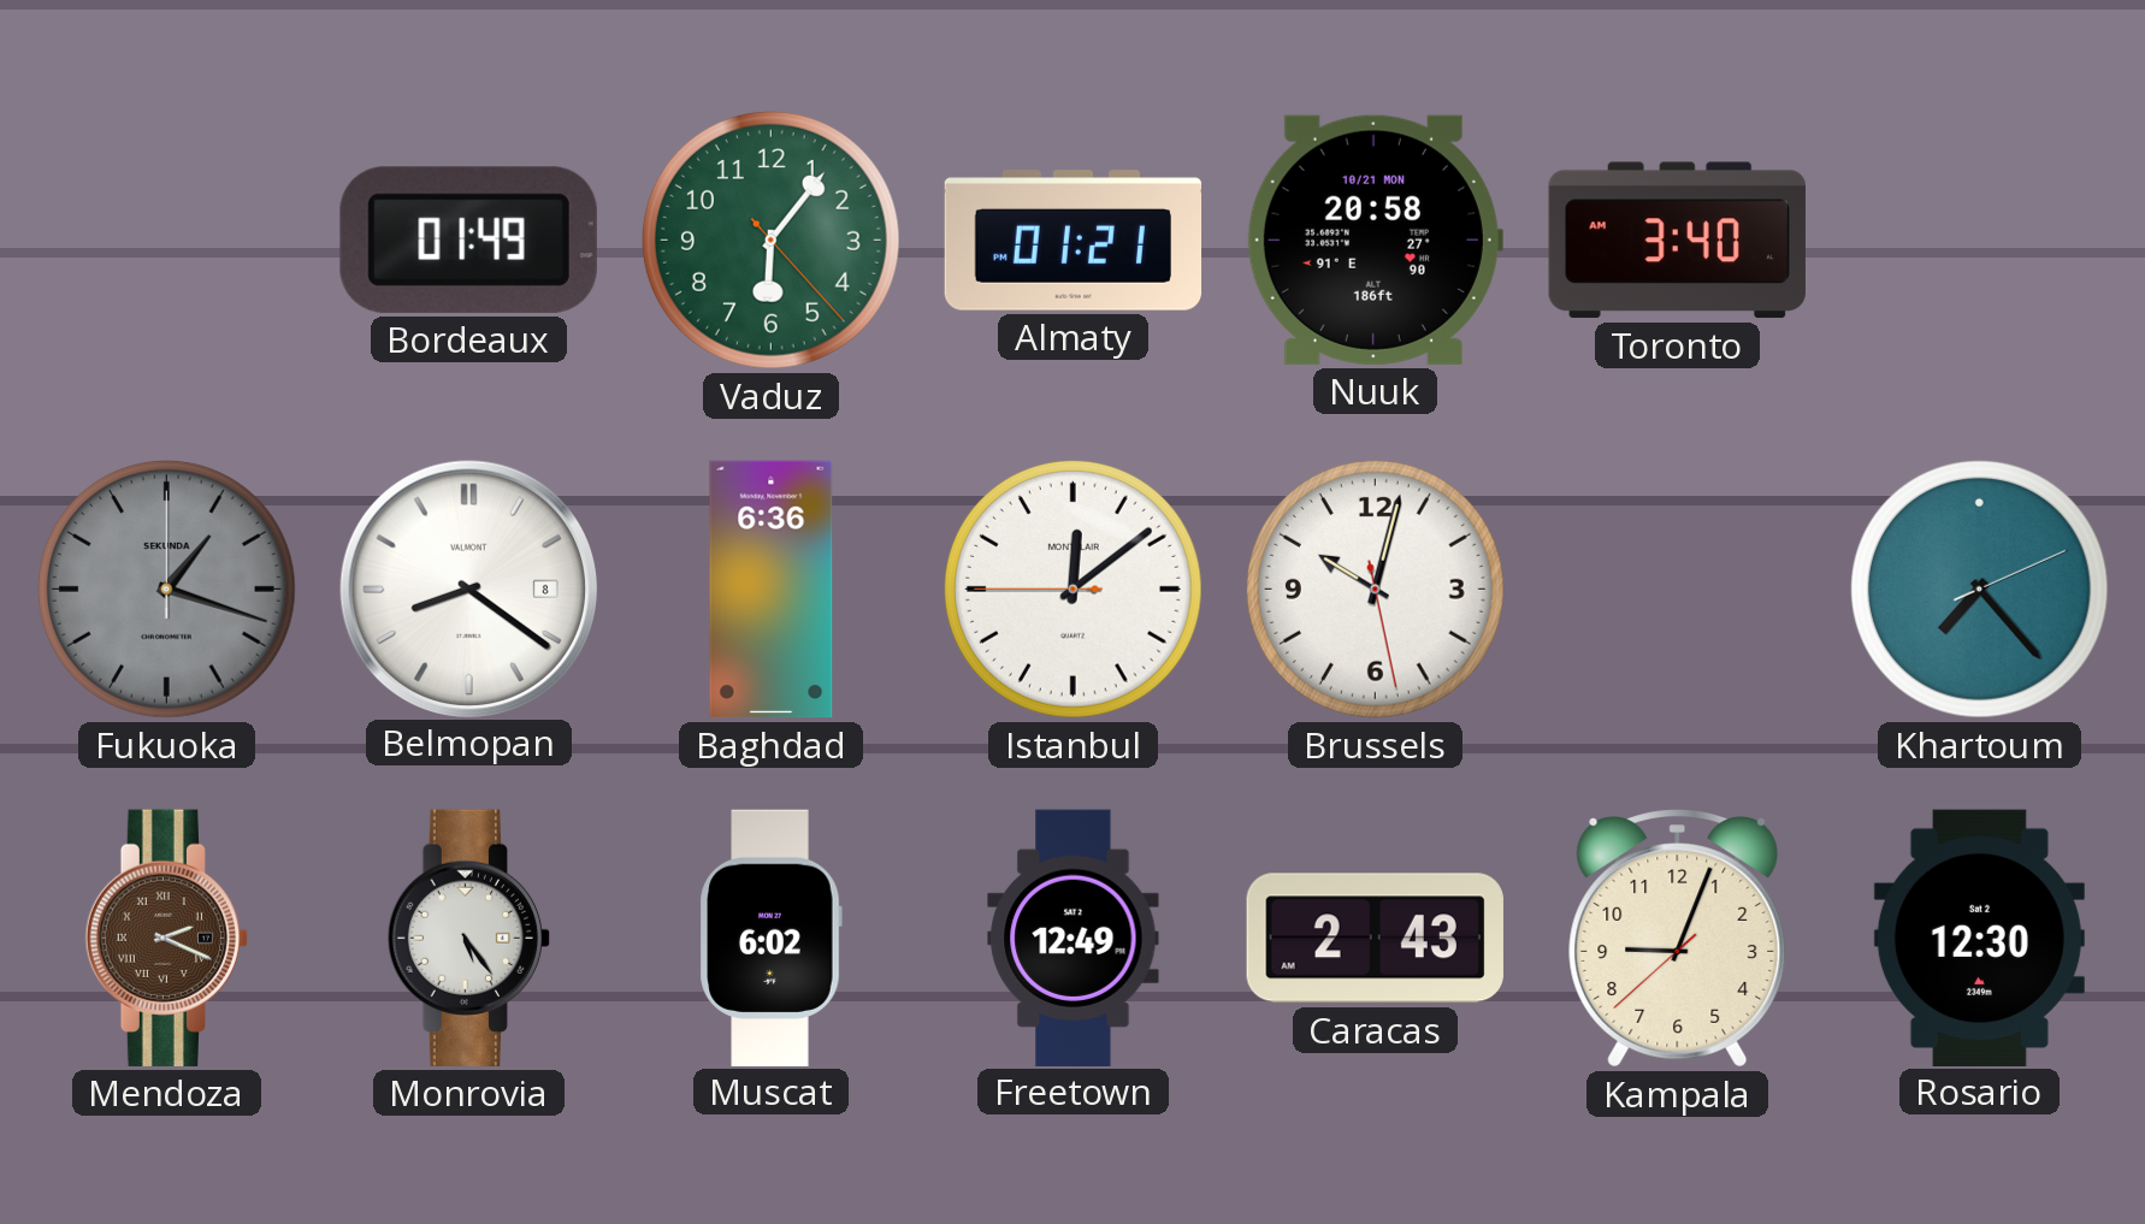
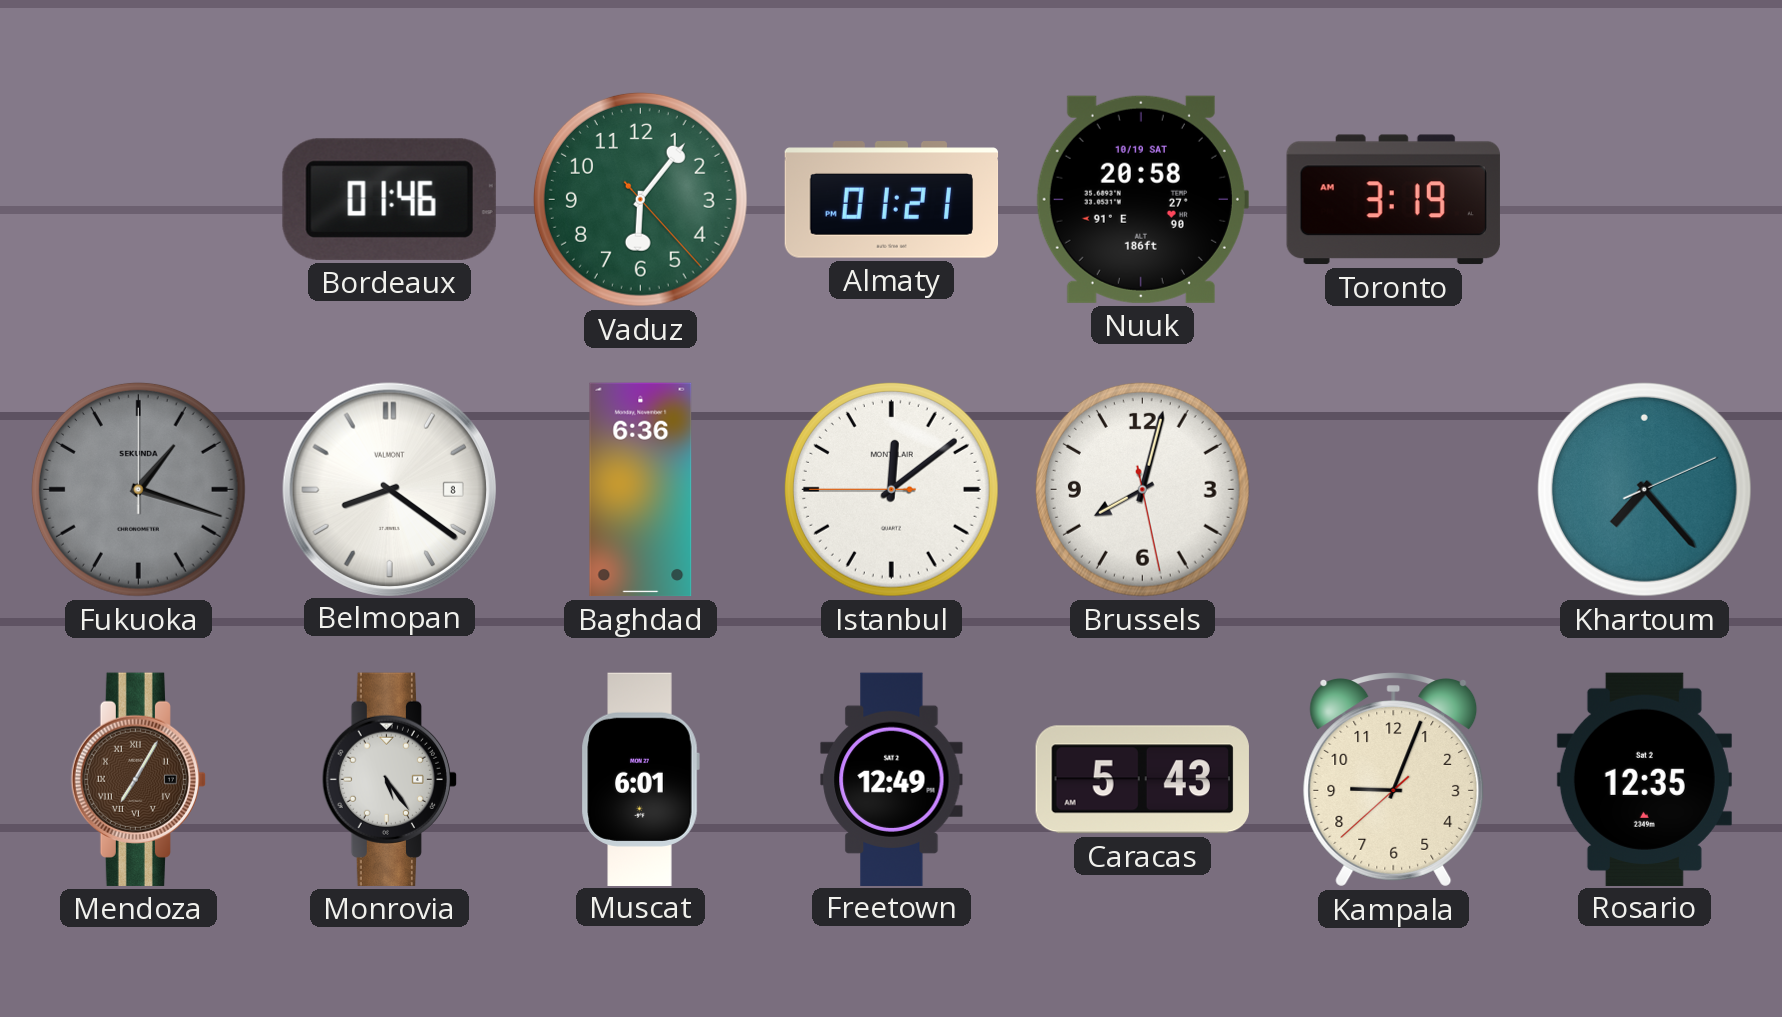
Bordeaux: 01:49 -> 01:46
Nuuk date: 10/21 MON -> 10/19 SAT
Toronto: 3:40 -> 3:19
Brussels: 10:02 -> 8:02
Mendoza: 2:19 -> 7:05
Muscat: 6:02 -> 6:01
Caracas: 2:43 -> 5:43
Rosario: 12:30 -> 12:35
